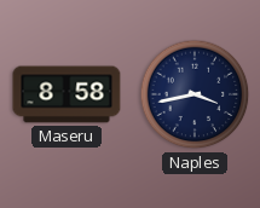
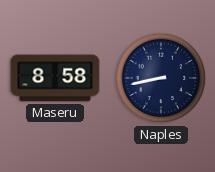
Naples: 3:43 -> 8:43
